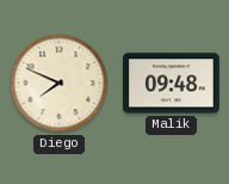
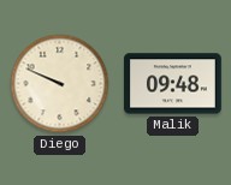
Diego: 7:49 -> 9:49
